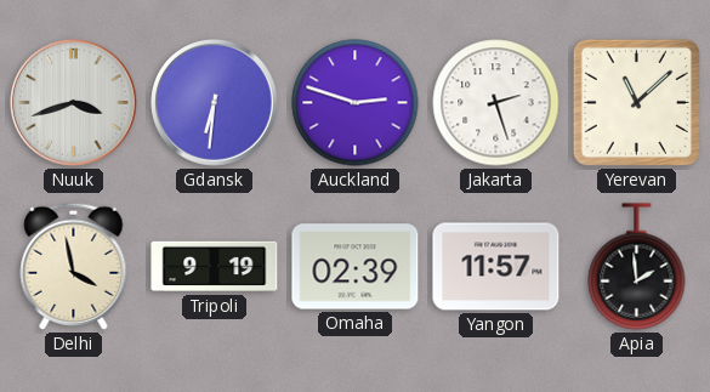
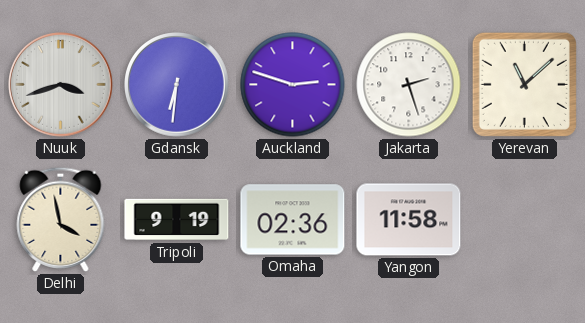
Omaha: 02:39 -> 02:36
Yangon: 11:57 -> 11:58
Apia: 1:59 -> none
